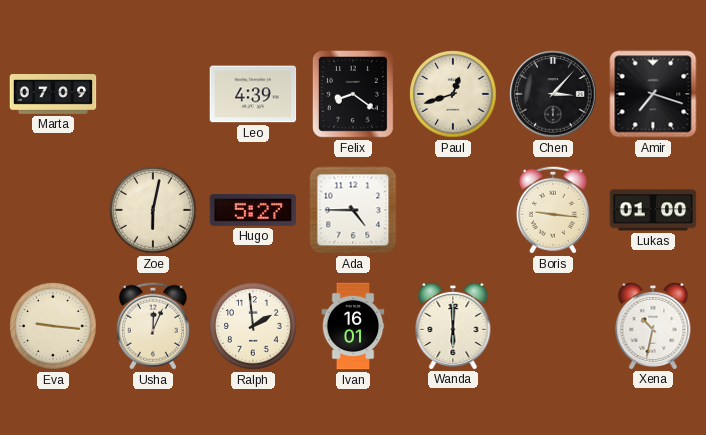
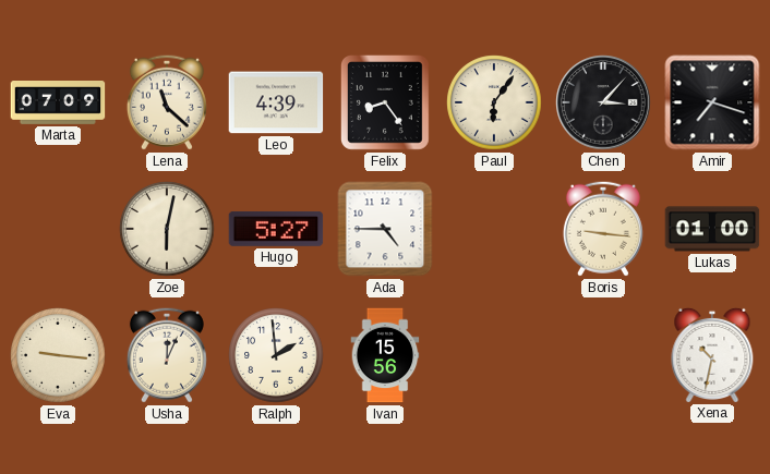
Lena: none -> 11:22
Felix: 8:21 -> 8:24
Paul: 12:42 -> 6:06
Ivan: 16:01 -> 15:56
Wanda: 6:00 -> none
